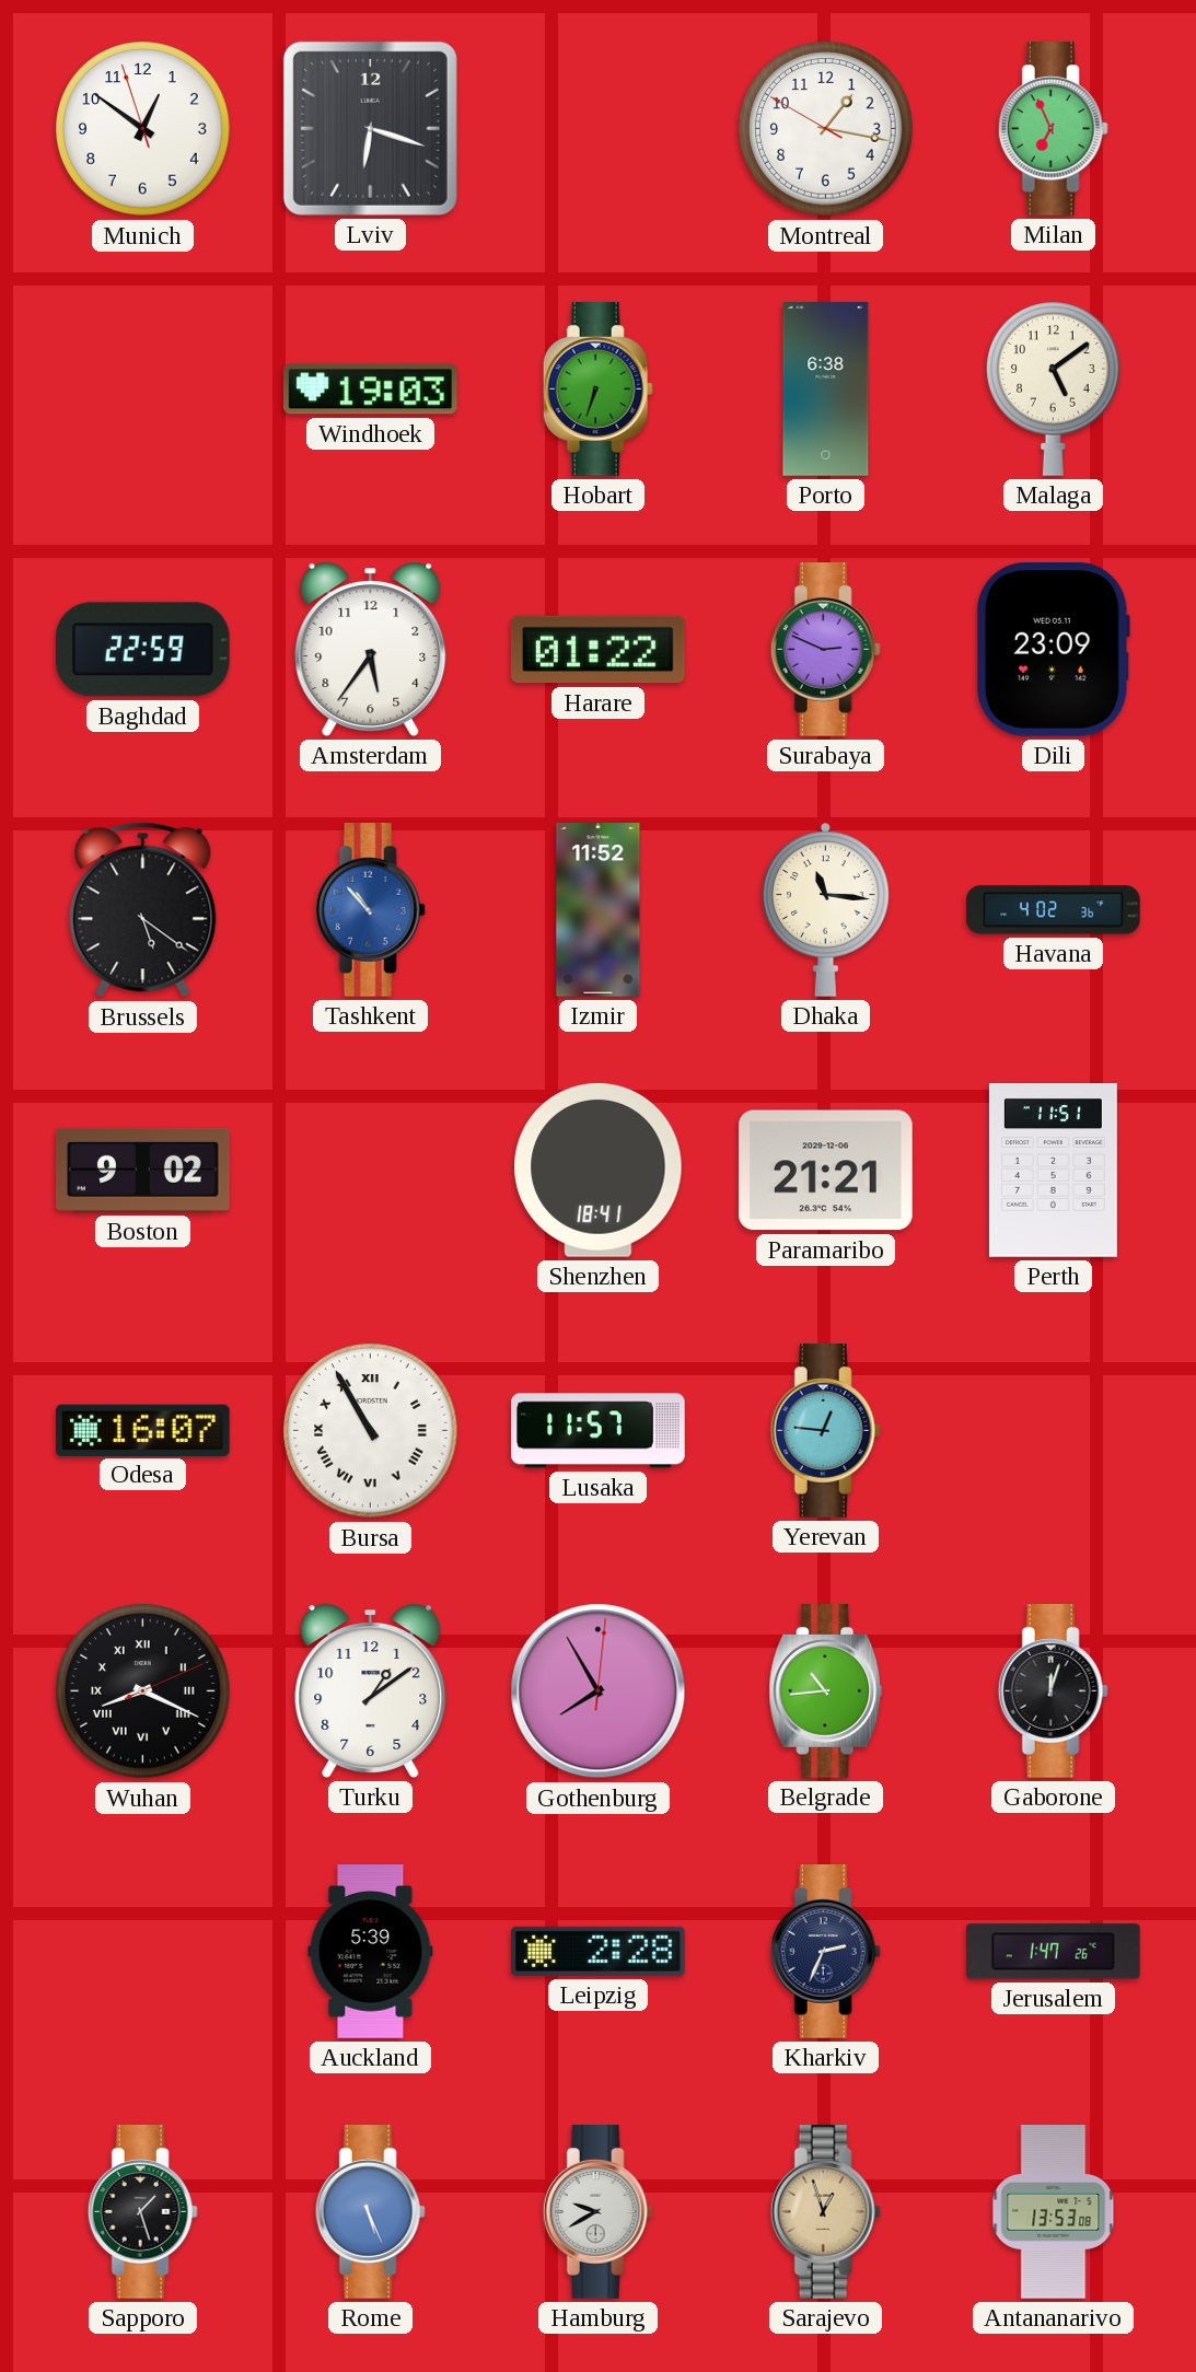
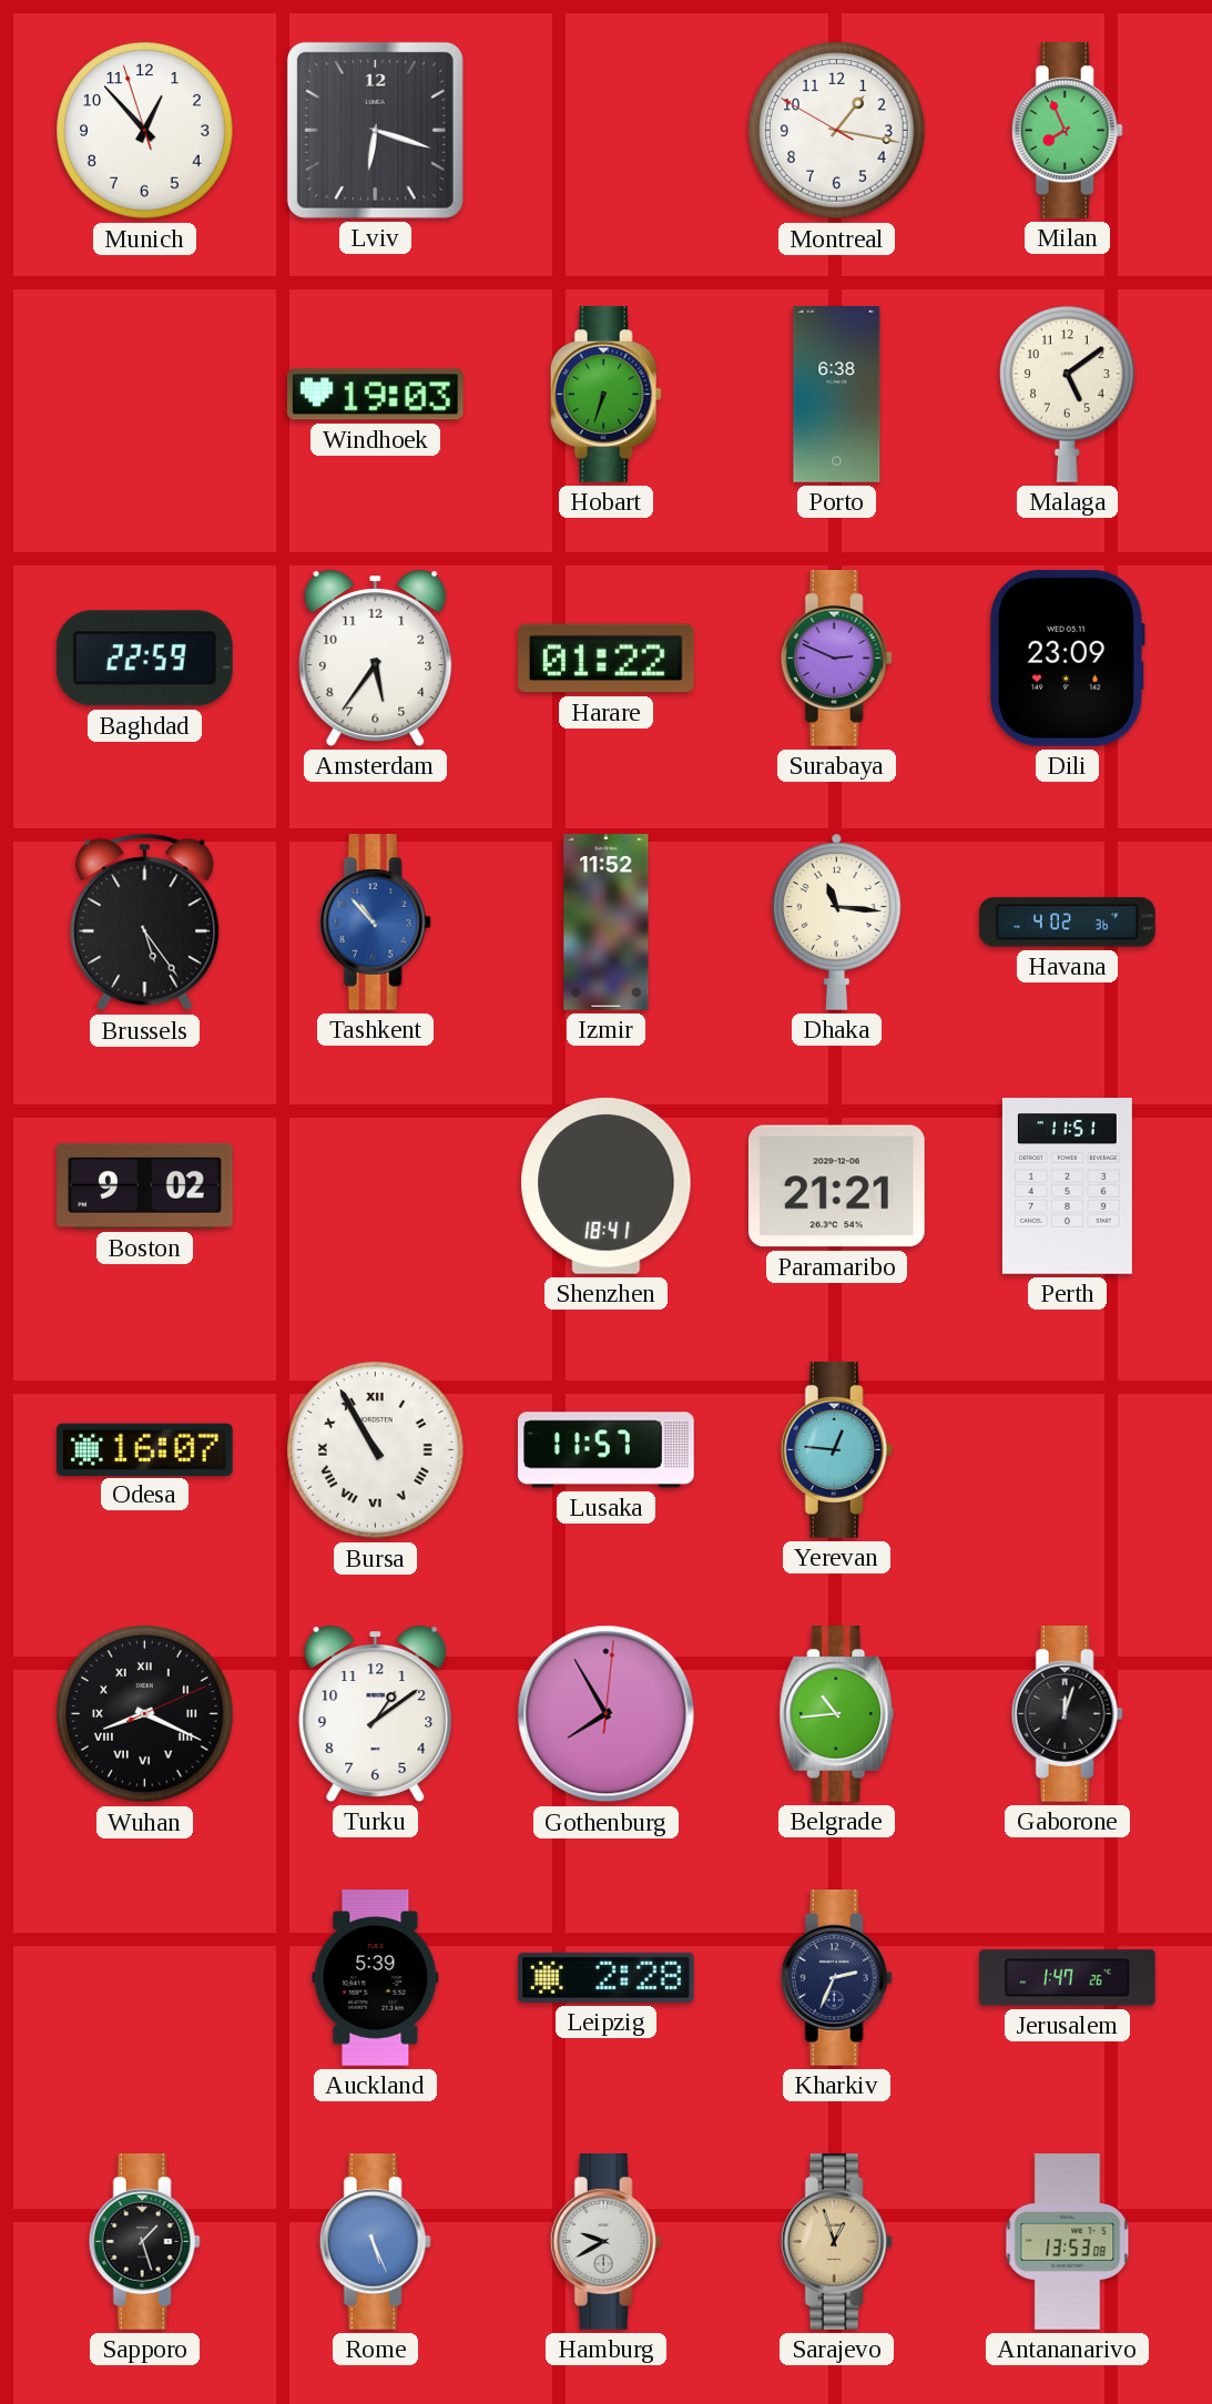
Munich: 12:50 -> 12:52
Milan: 6:56 -> 7:56
Brussels: 5:21 -> 5:24
